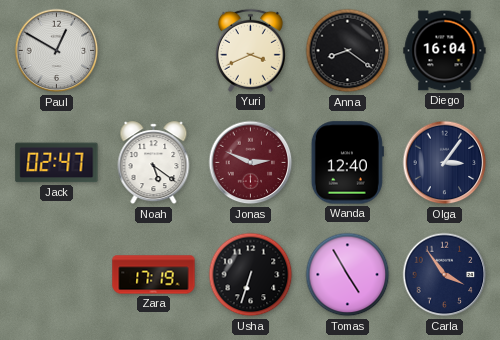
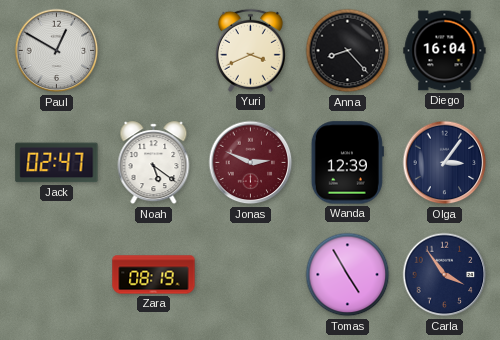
Anna: 8:21 -> 8:23
Wanda: 12:40 -> 12:39
Zara: 17:19 -> 08:19
Usha: 6:33 -> none
